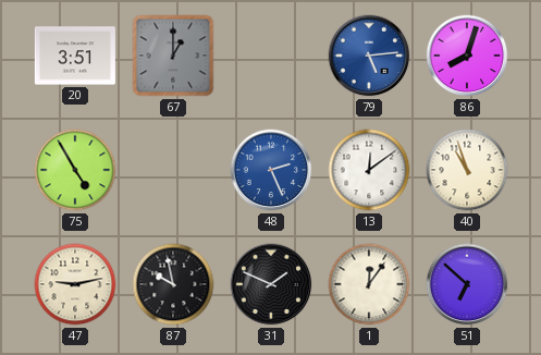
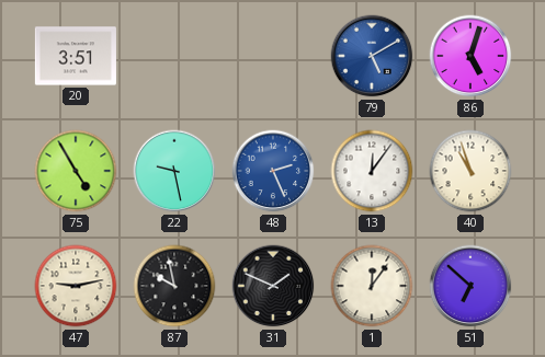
67: 1:00 -> none
79: 5:14 -> 5:10
86: 8:03 -> 5:03
22: none -> 9:28
13: 12:09 -> 12:06
